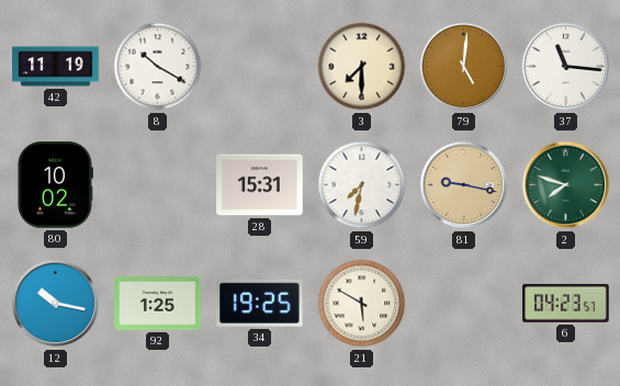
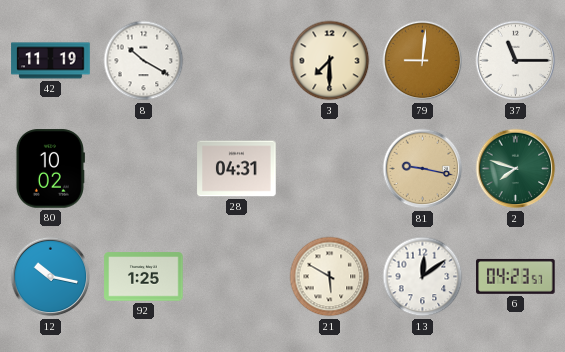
79: 5:01 -> 9:01
37: 11:16 -> 11:15
28: 15:31 -> 04:31
59: 7:32 -> none
34: 19:25 -> none
13: none -> 12:09
